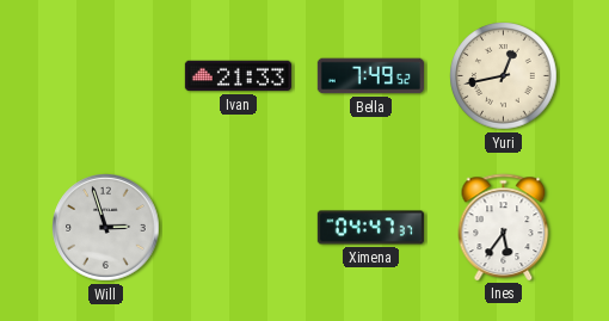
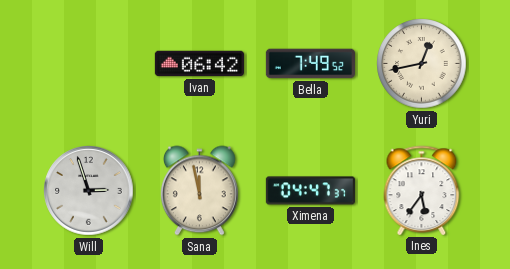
Ivan: 21:33 -> 06:42
Sana: none -> 11:58
